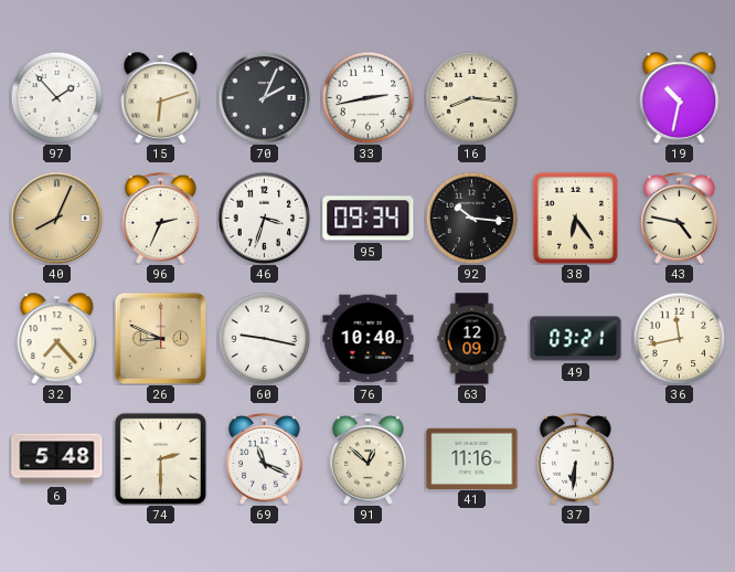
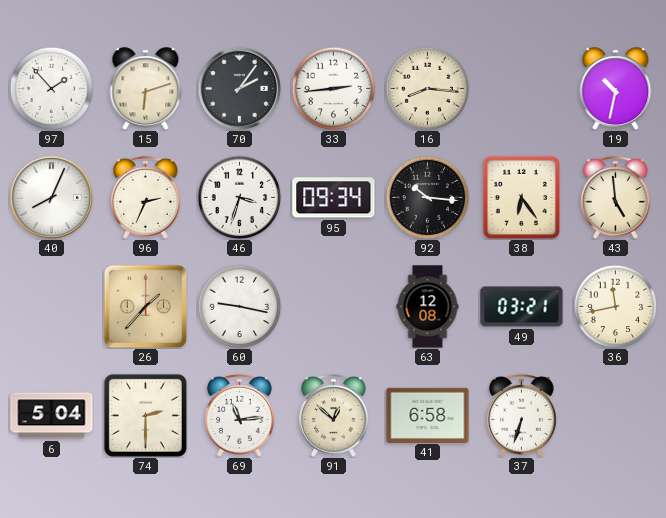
70: 2:04 -> 2:06
33: 2:43 -> 2:44
40 dial: champagne -> white
43: 4:47 -> 4:59
32: 7:23 -> none
26: 8:49 -> 1:37
76: 10:40 -> none
63: 12:09 -> 12:08
6: 5:48 -> 5:04
69: 11:19 -> 11:14
41: 11:16 -> 6:58
37: 6:31 -> 6:33
